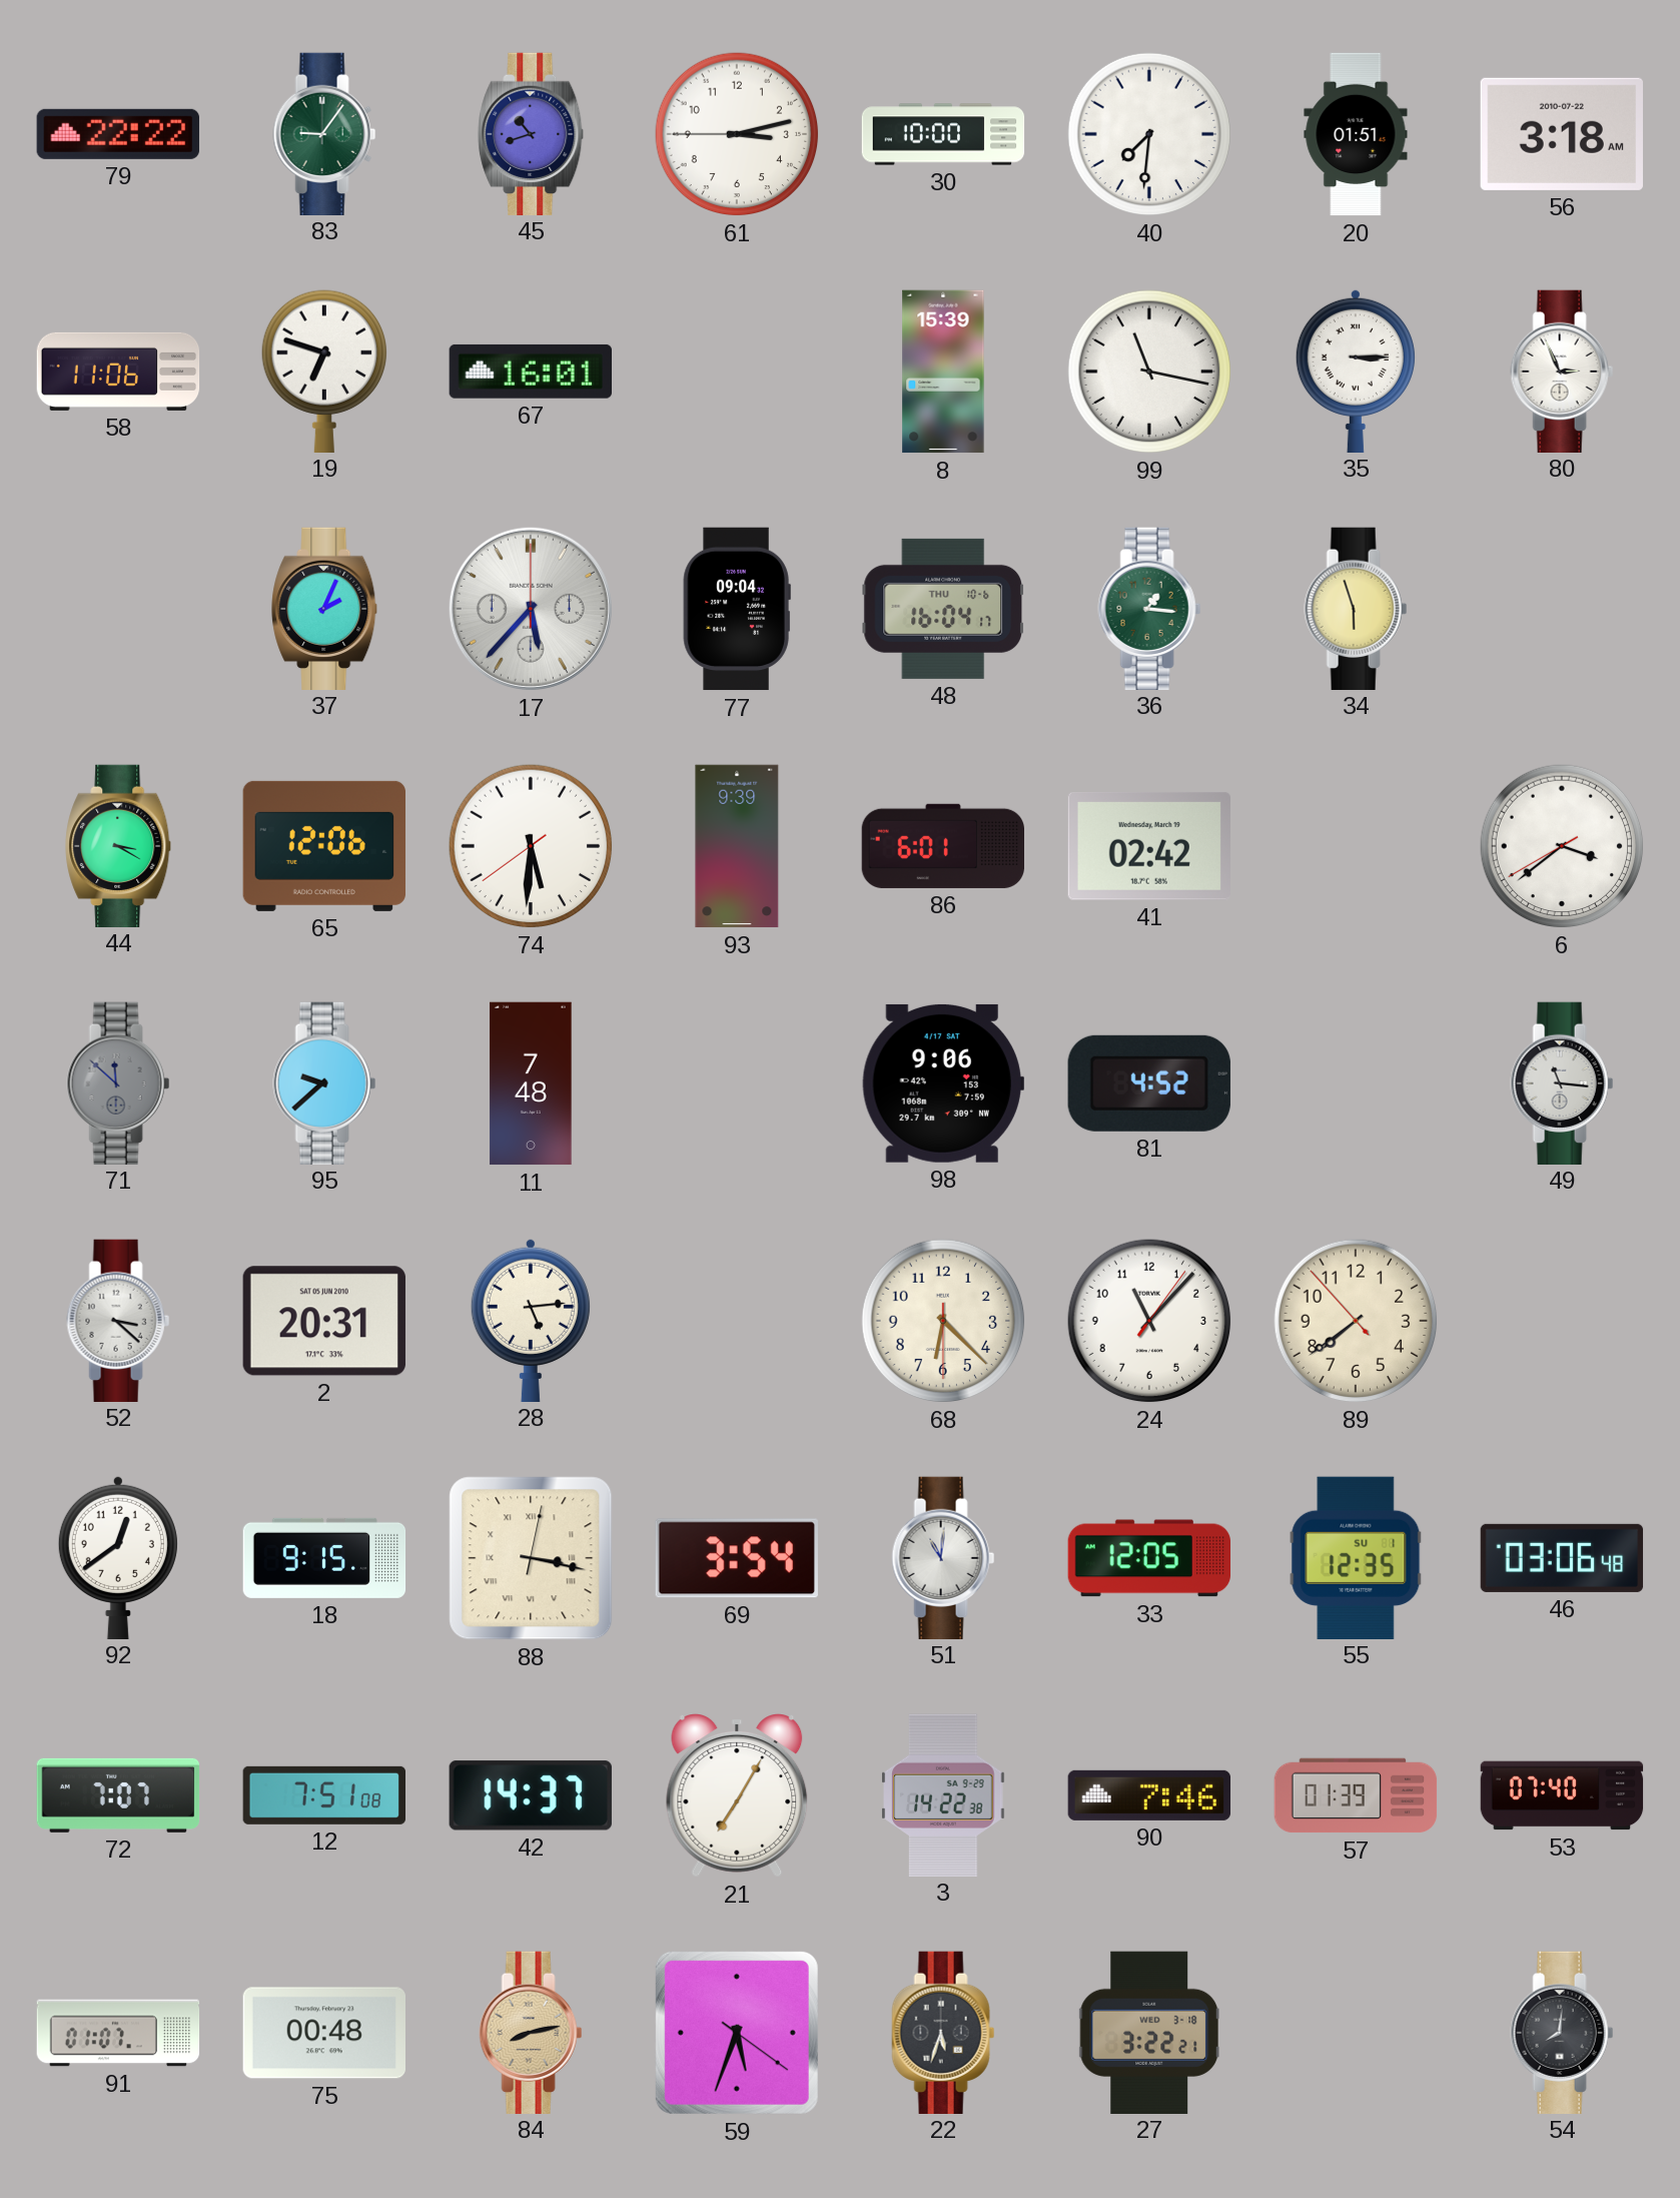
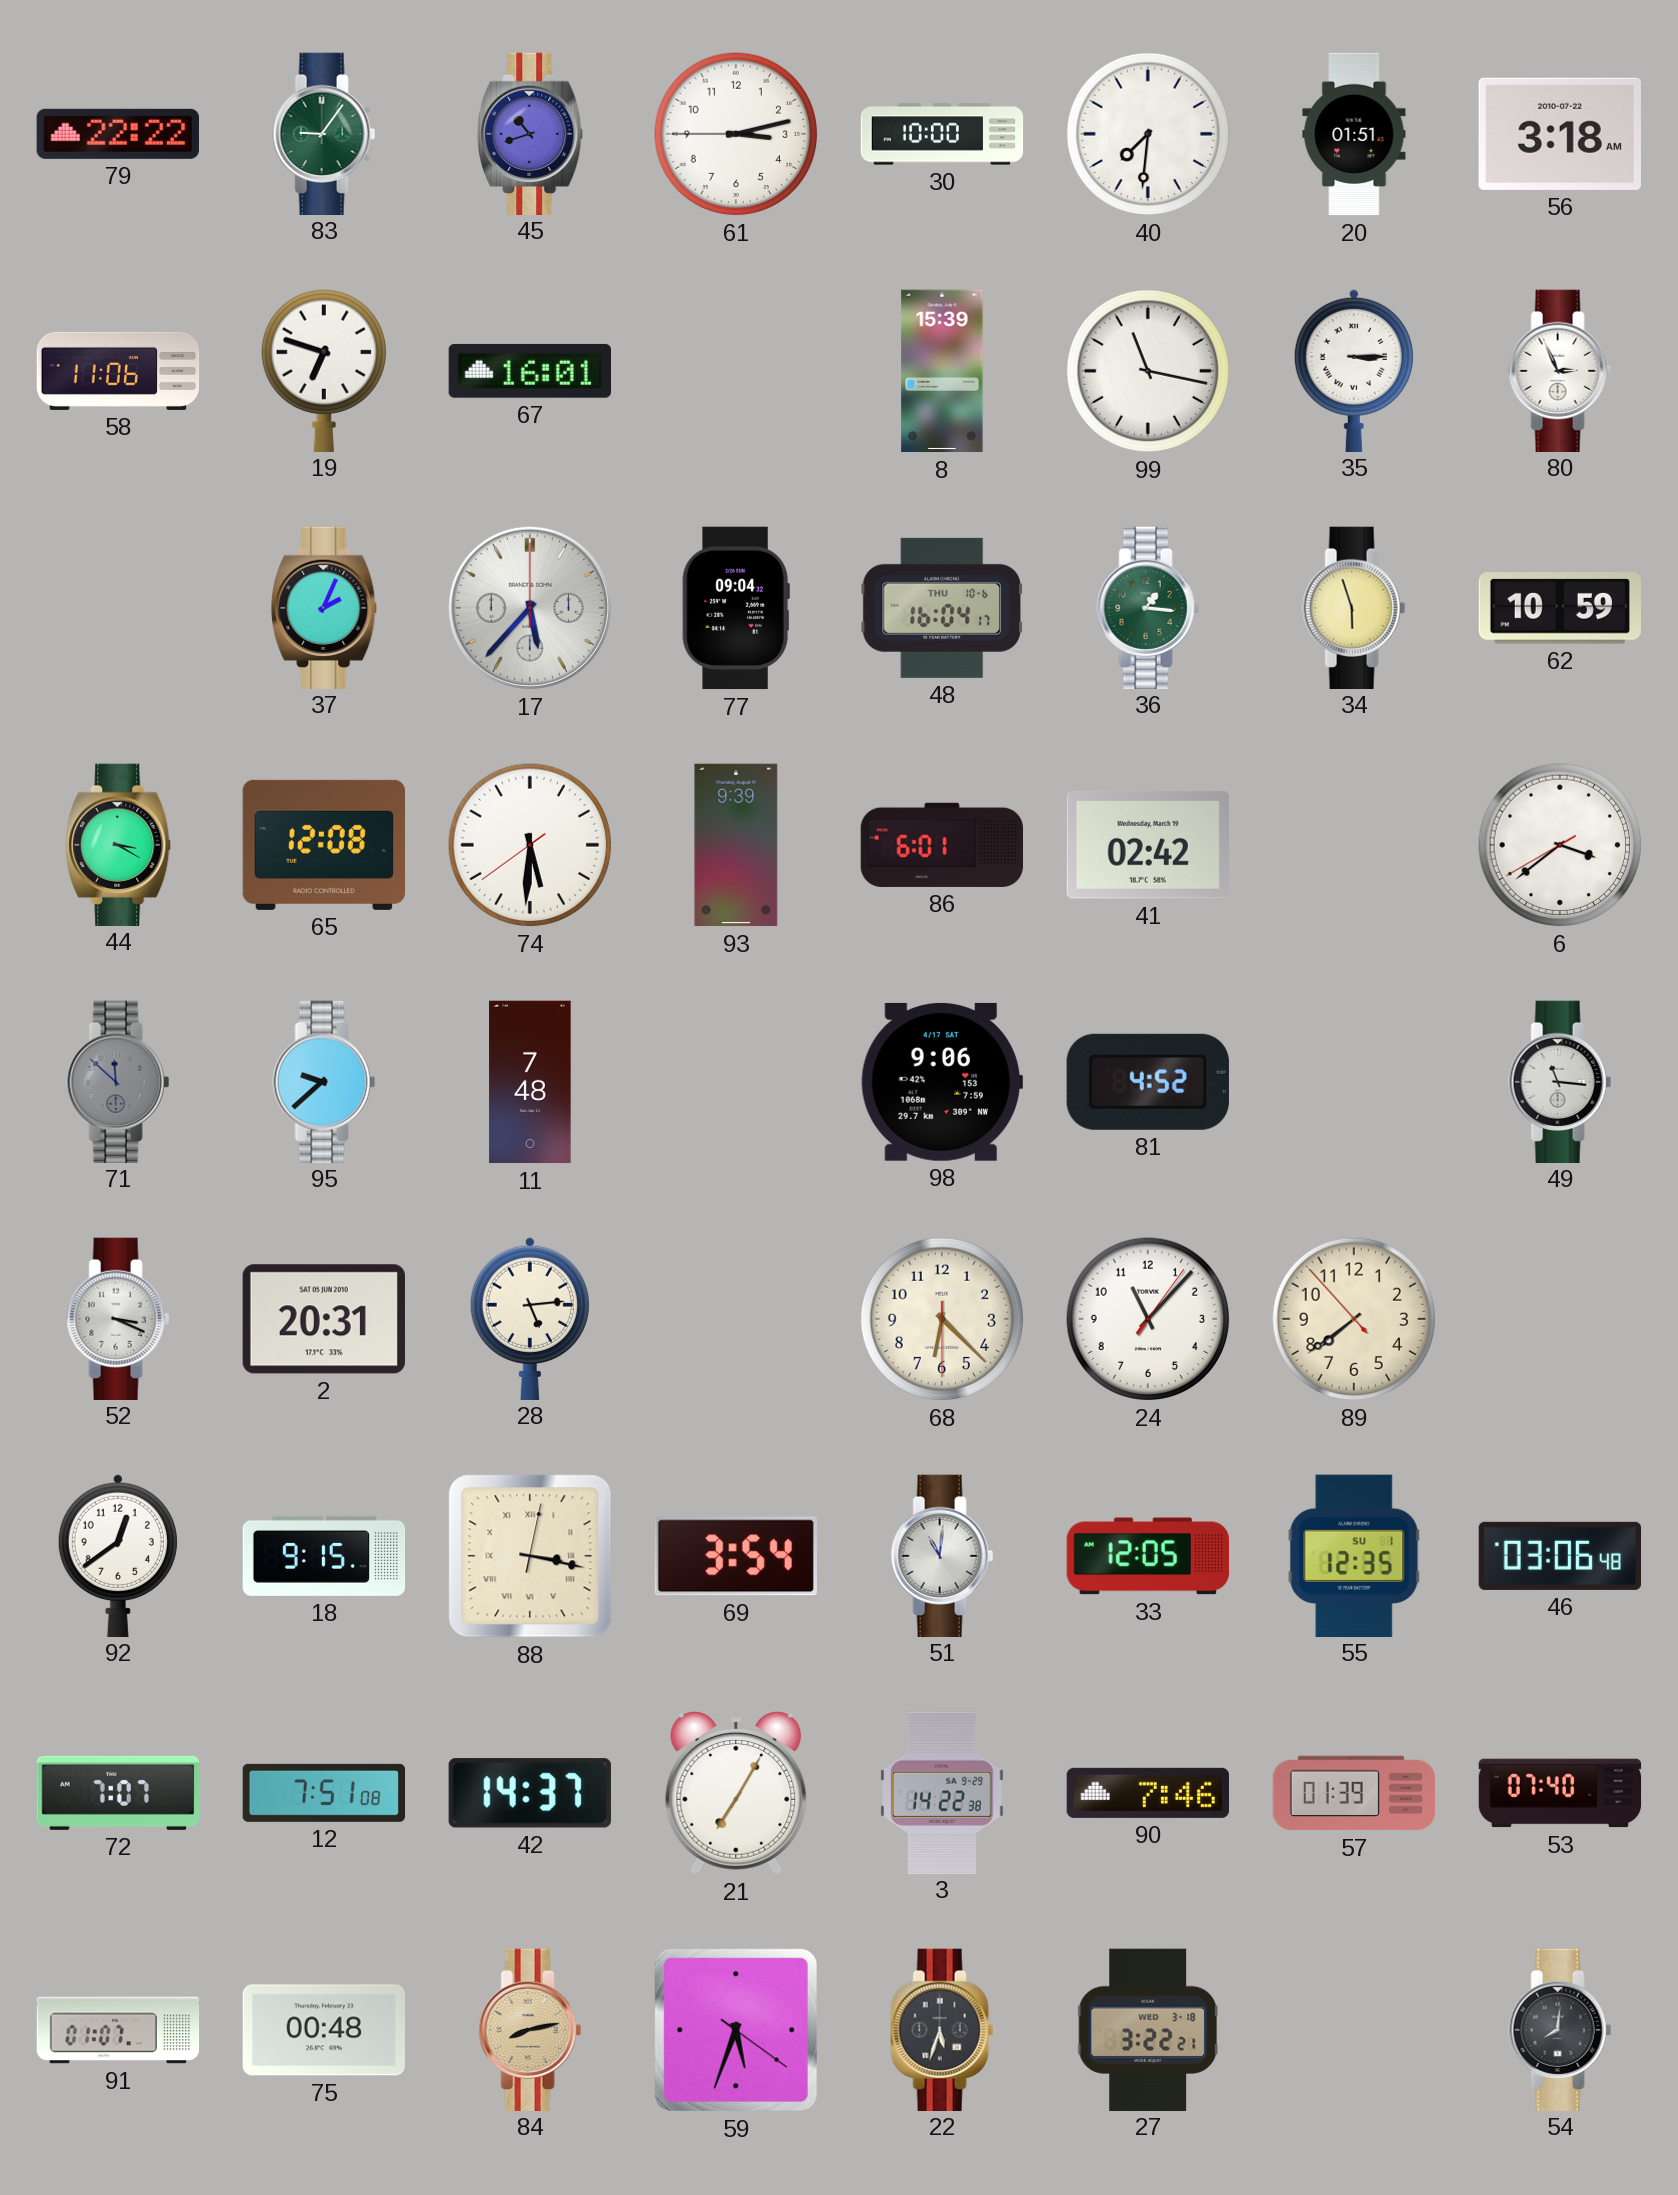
62: none -> 10:59
65: 12:06 -> 12:08
52: 3:22 -> 3:19
